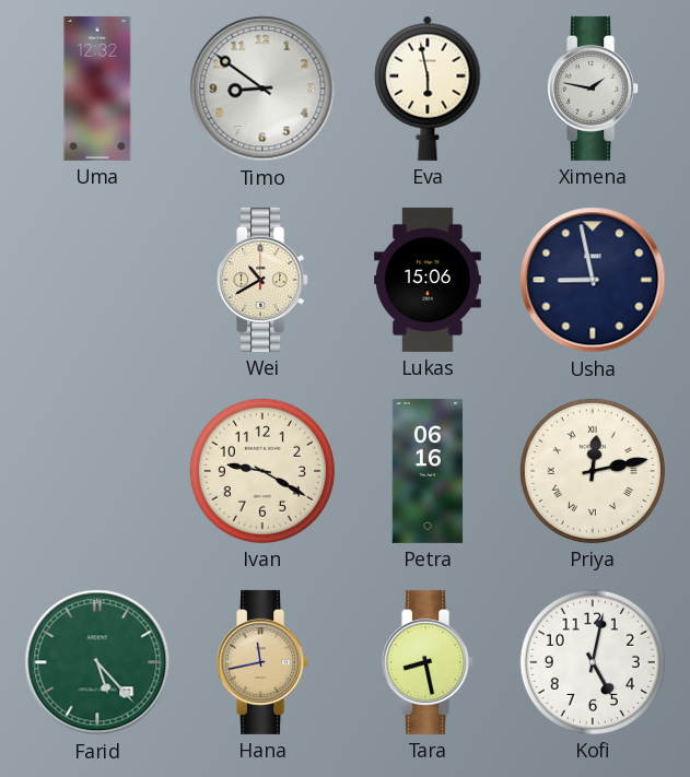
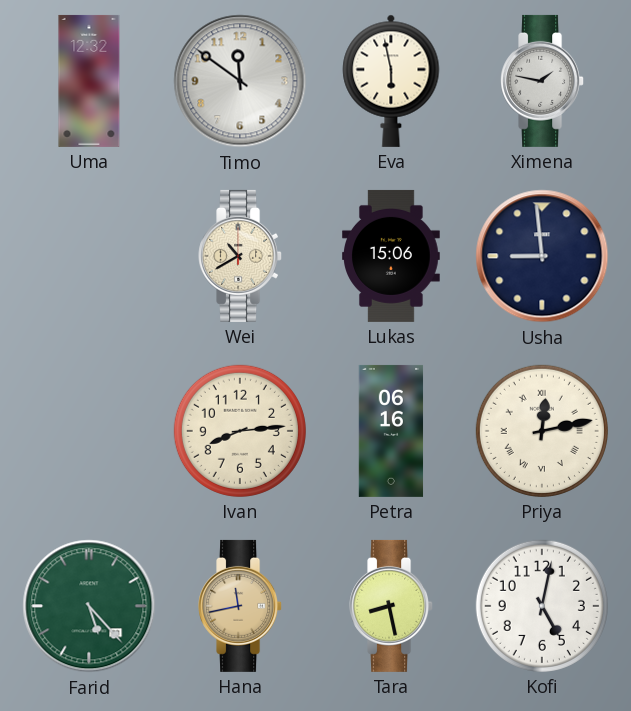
Timo: 8:51 -> 11:51
Usha: 8:58 -> 8:59
Ivan: 9:20 -> 8:14
